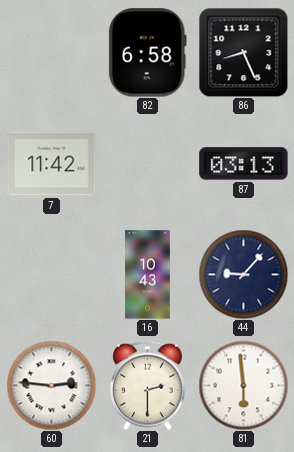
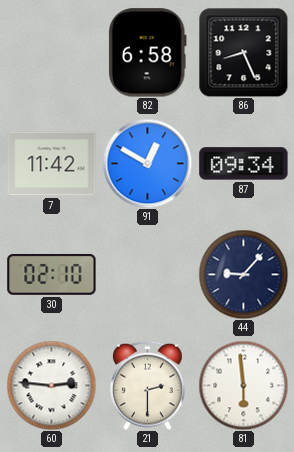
91: none -> 12:50
87: 03:13 -> 09:34
30: none -> 02:10
16: 10:43 -> none
